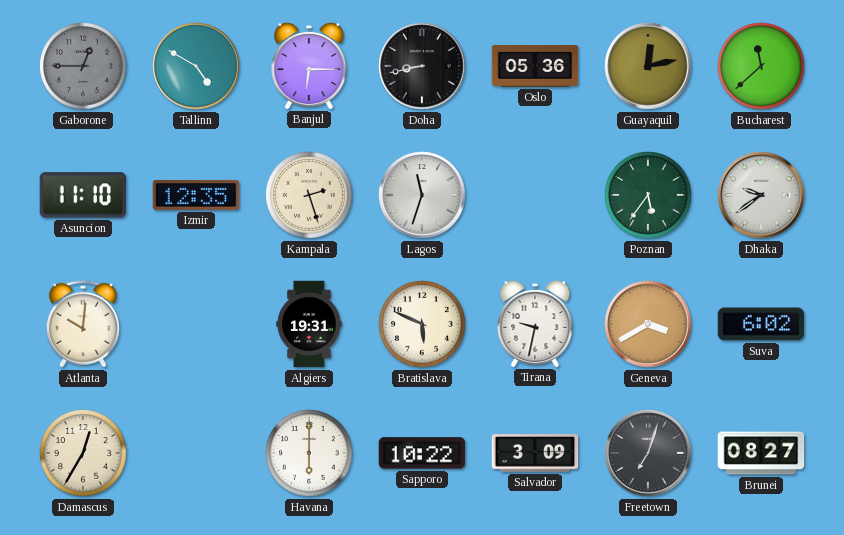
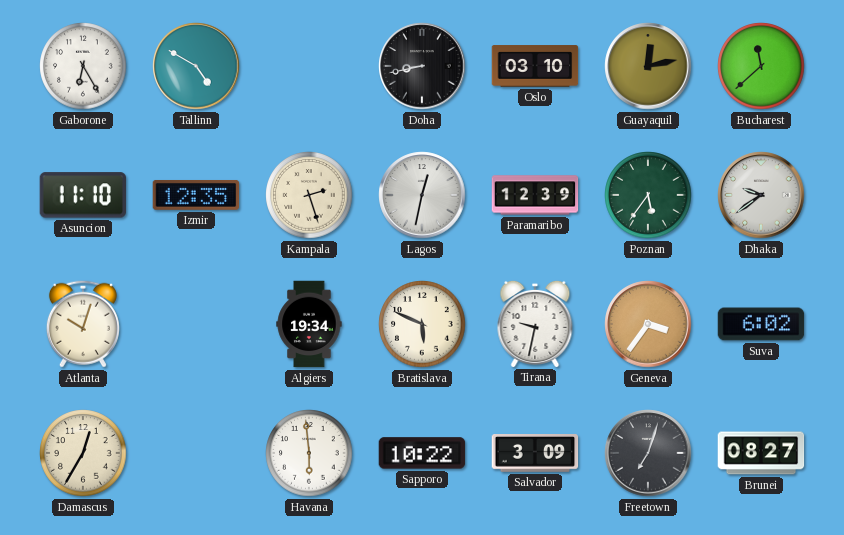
Gaborone: 12:45 -> 6:25
Gaborone dial: grey -> white
Banjul: 6:15 -> none
Oslo: 05:36 -> 03:10
Lagos: 11:33 -> 12:32
Paramaribo: none -> 12:39
Atlanta: 10:01 -> 10:03
Algiers: 19:31 -> 19:34
Geneva: 3:40 -> 3:36
Havana: 6:00 -> 5:59
